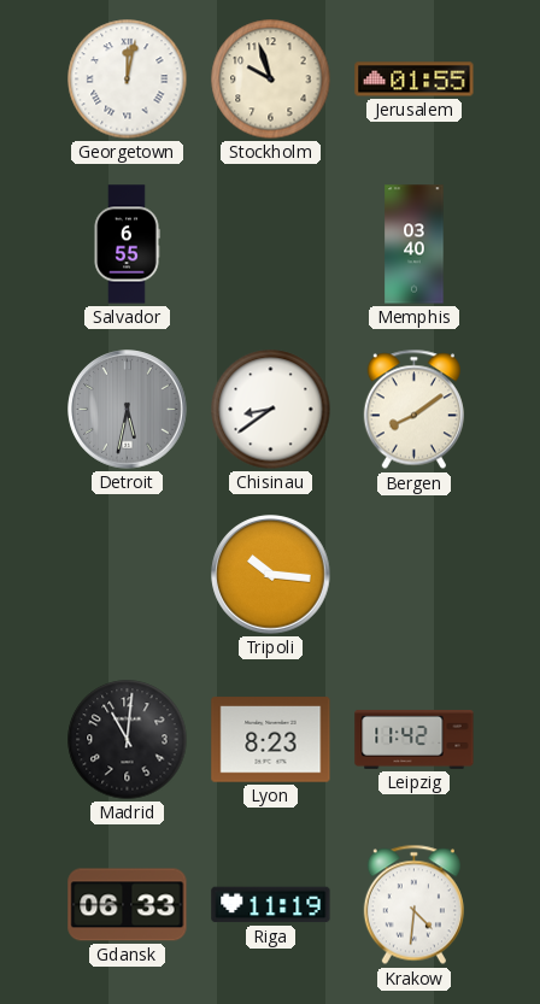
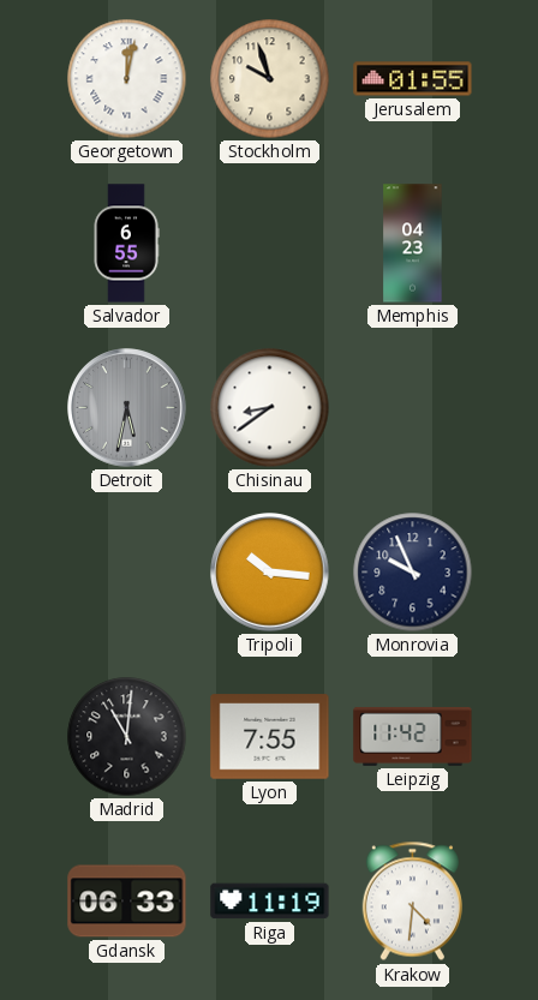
Memphis: 03:40 -> 04:23
Bergen: 8:09 -> none
Monrovia: none -> 9:56
Lyon: 8:23 -> 7:55
